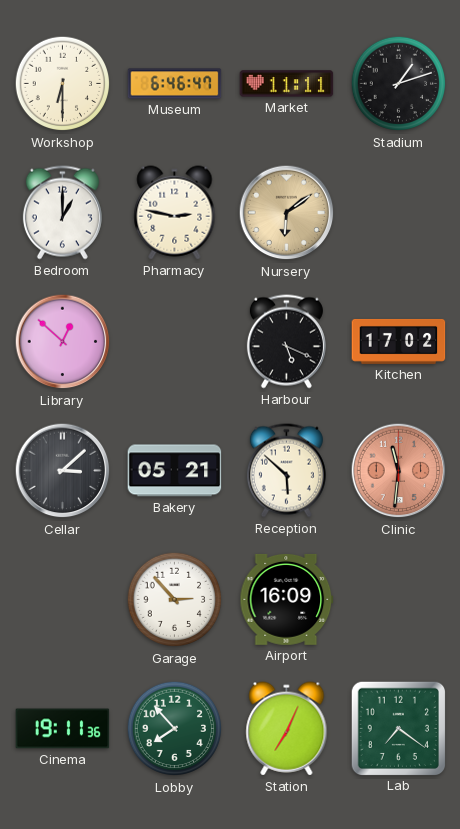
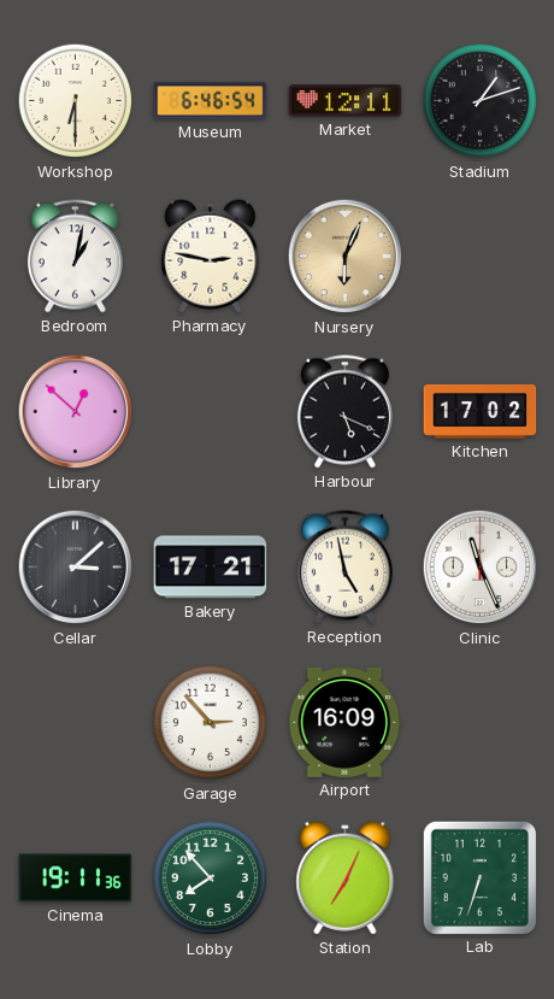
Museum: 6:46:47 -> 6:46:54
Market: 11:11 -> 12:11
Bedroom: 1:00 -> 1:02
Nursery: 6:09 -> 6:04
Bakery: 05:21 -> 17:21
Reception: 5:52 -> 4:58
Clinic: 11:31 -> 11:26
Clinic dial: salmon -> white
Lab: 7:21 -> 6:33
